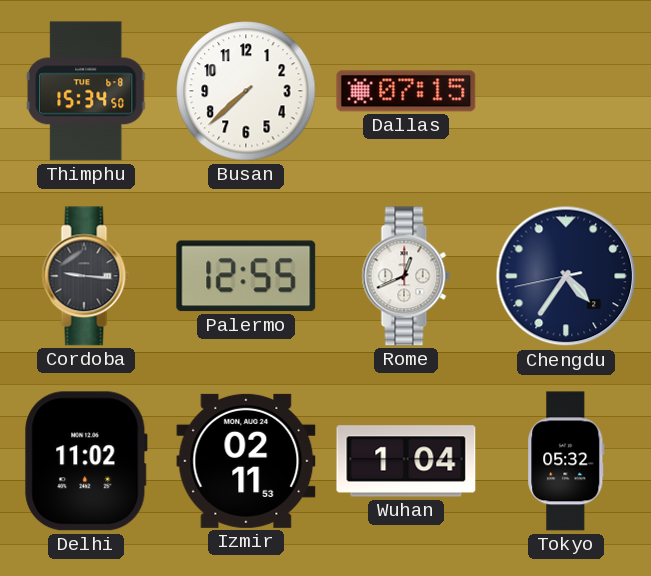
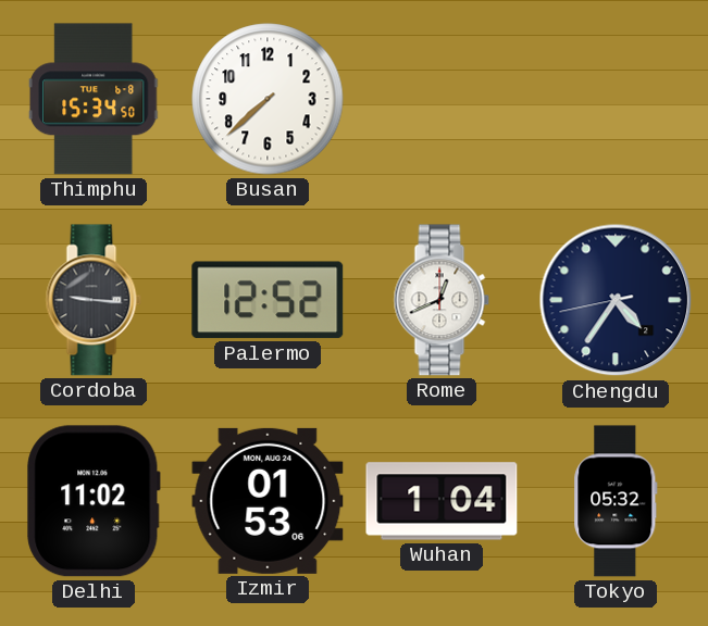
Dallas: 07:15 -> none
Palermo: 12:55 -> 12:52
Izmir: 02:11 -> 01:53
